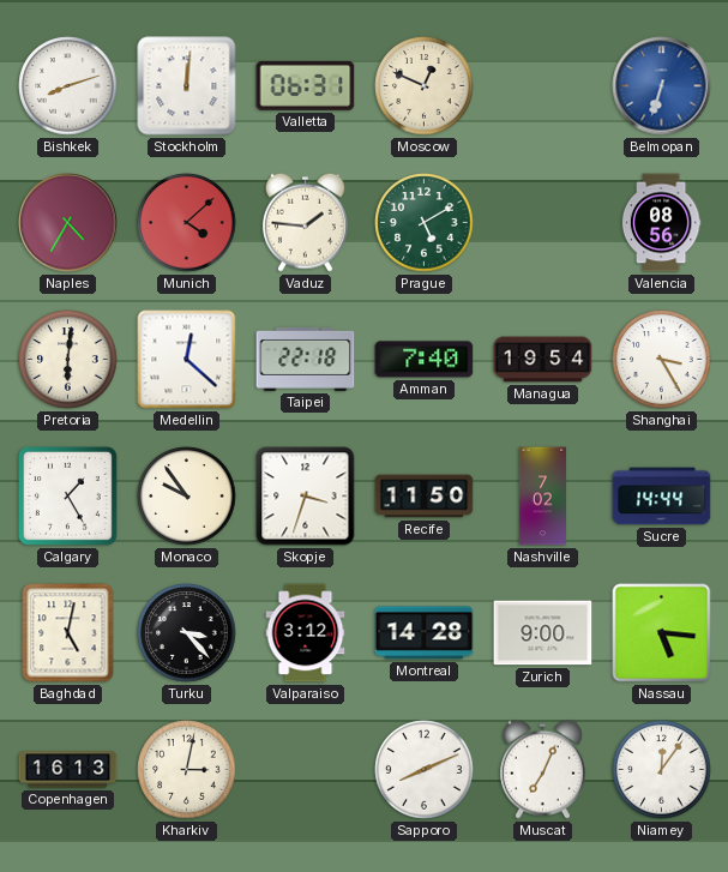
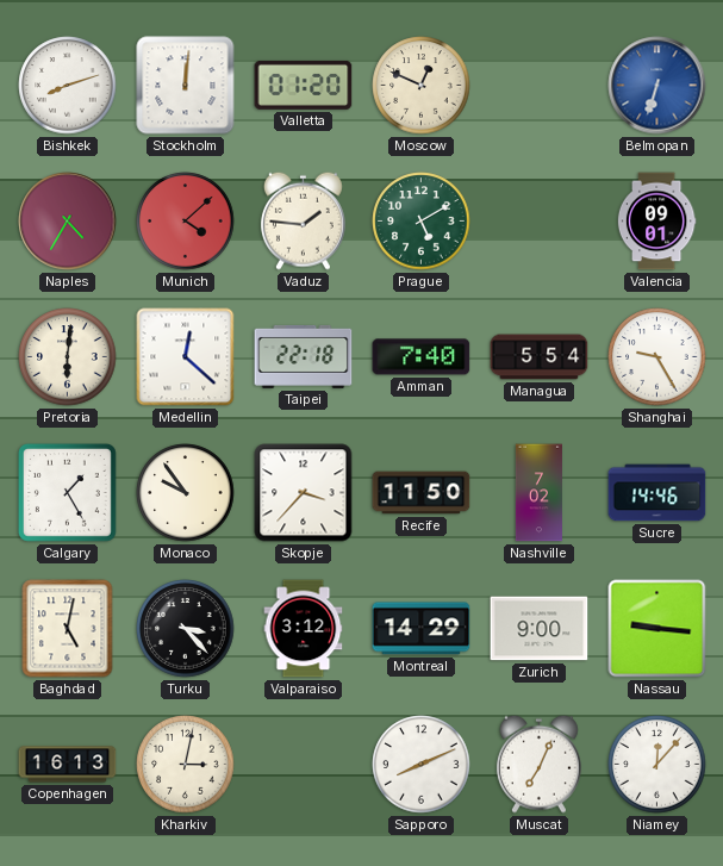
Valletta: 06:31 -> 01:20
Valencia: 08:56 -> 09:01
Managua: 19:54 -> 5:54
Shanghai: 3:25 -> 9:25
Skopje: 3:33 -> 3:37
Sucre: 14:44 -> 14:46
Montreal: 14:28 -> 14:29
Nassau: 5:16 -> 9:16
Niamey: 12:06 -> 12:07
